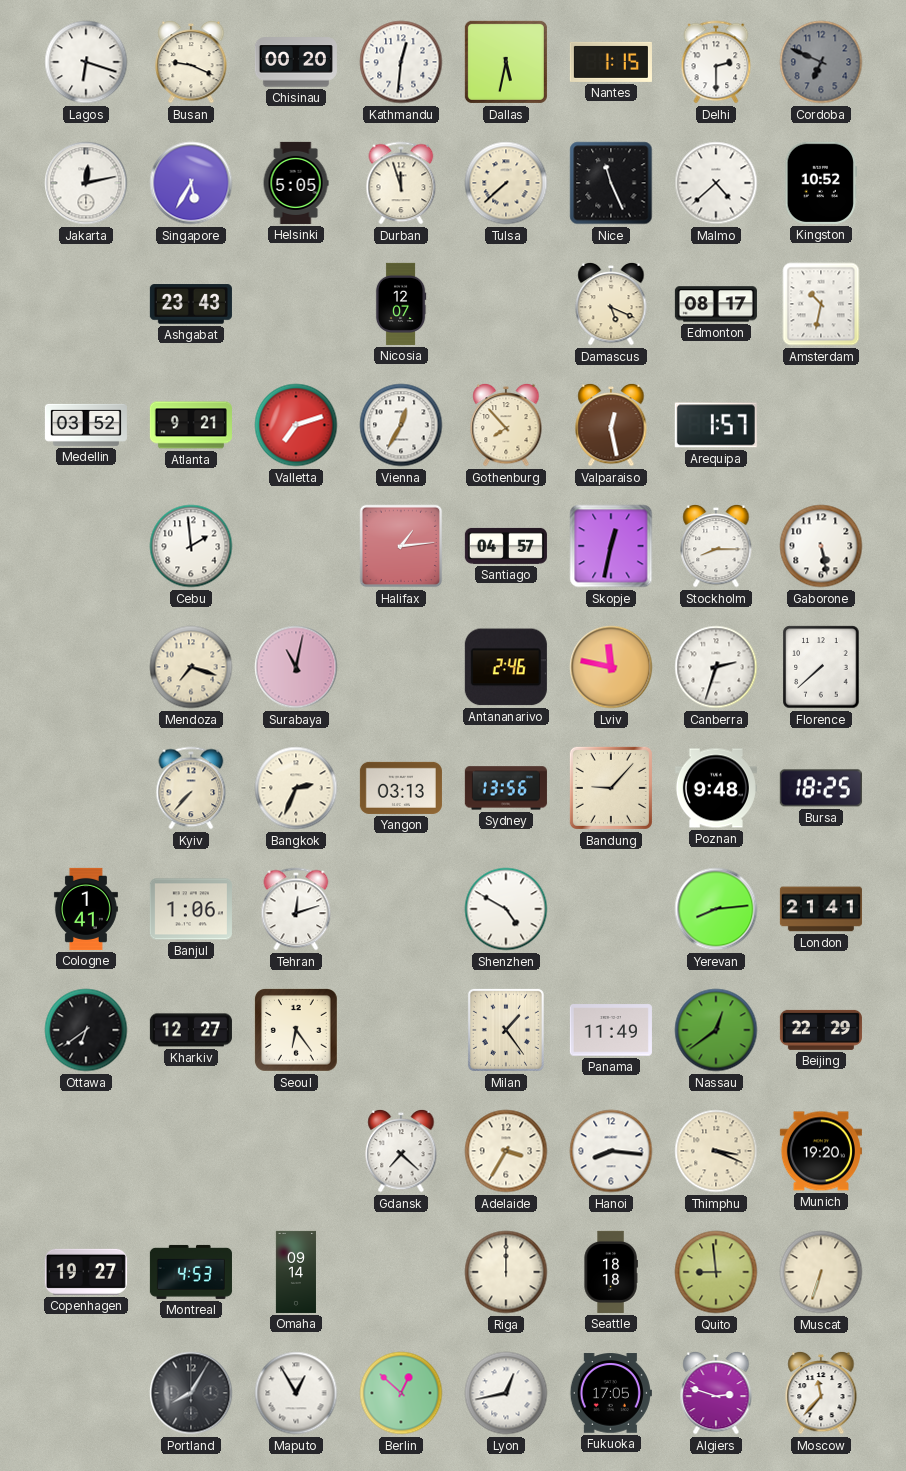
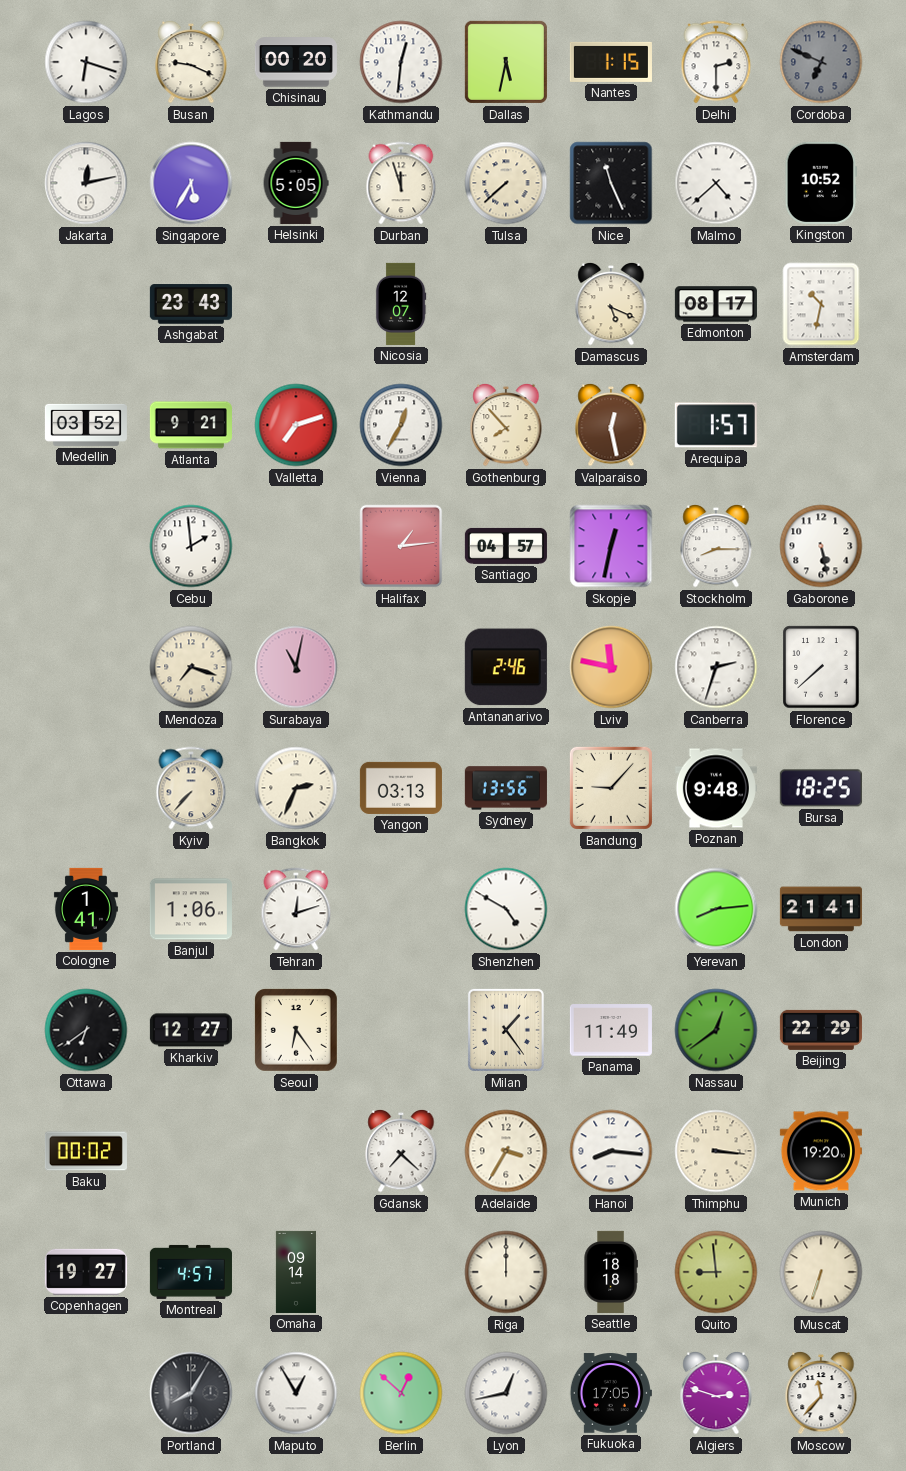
Baku: none -> 00:02
Thimphu: 3:19 -> 3:16
Montreal: 4:53 -> 4:57
